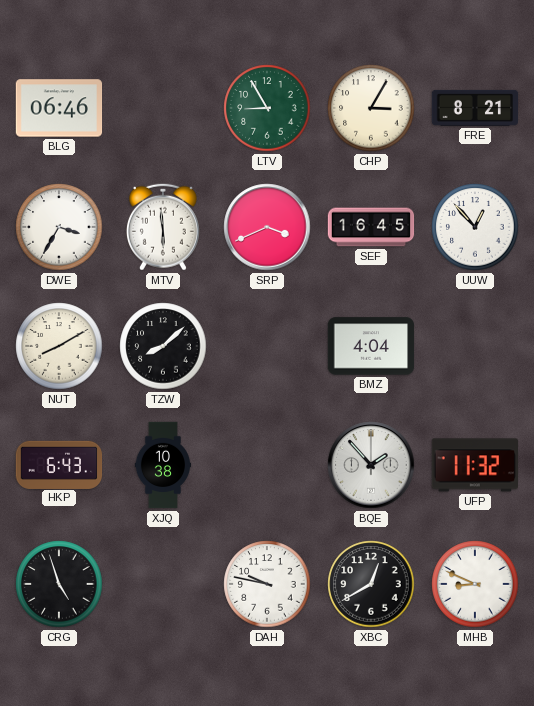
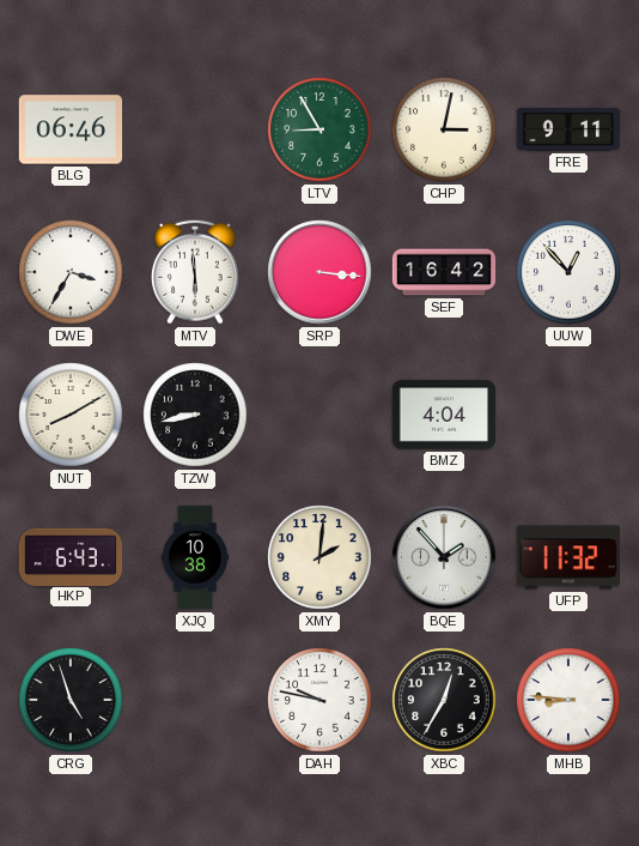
CHP: 3:05 -> 3:02
FRE: 8:21 -> 9:11
SRP: 3:41 -> 3:16
SEF: 16:45 -> 16:42
TZW: 8:08 -> 8:43
XMY: none -> 2:01
XBC: 12:40 -> 12:35
MHB: 8:49 -> 8:46
